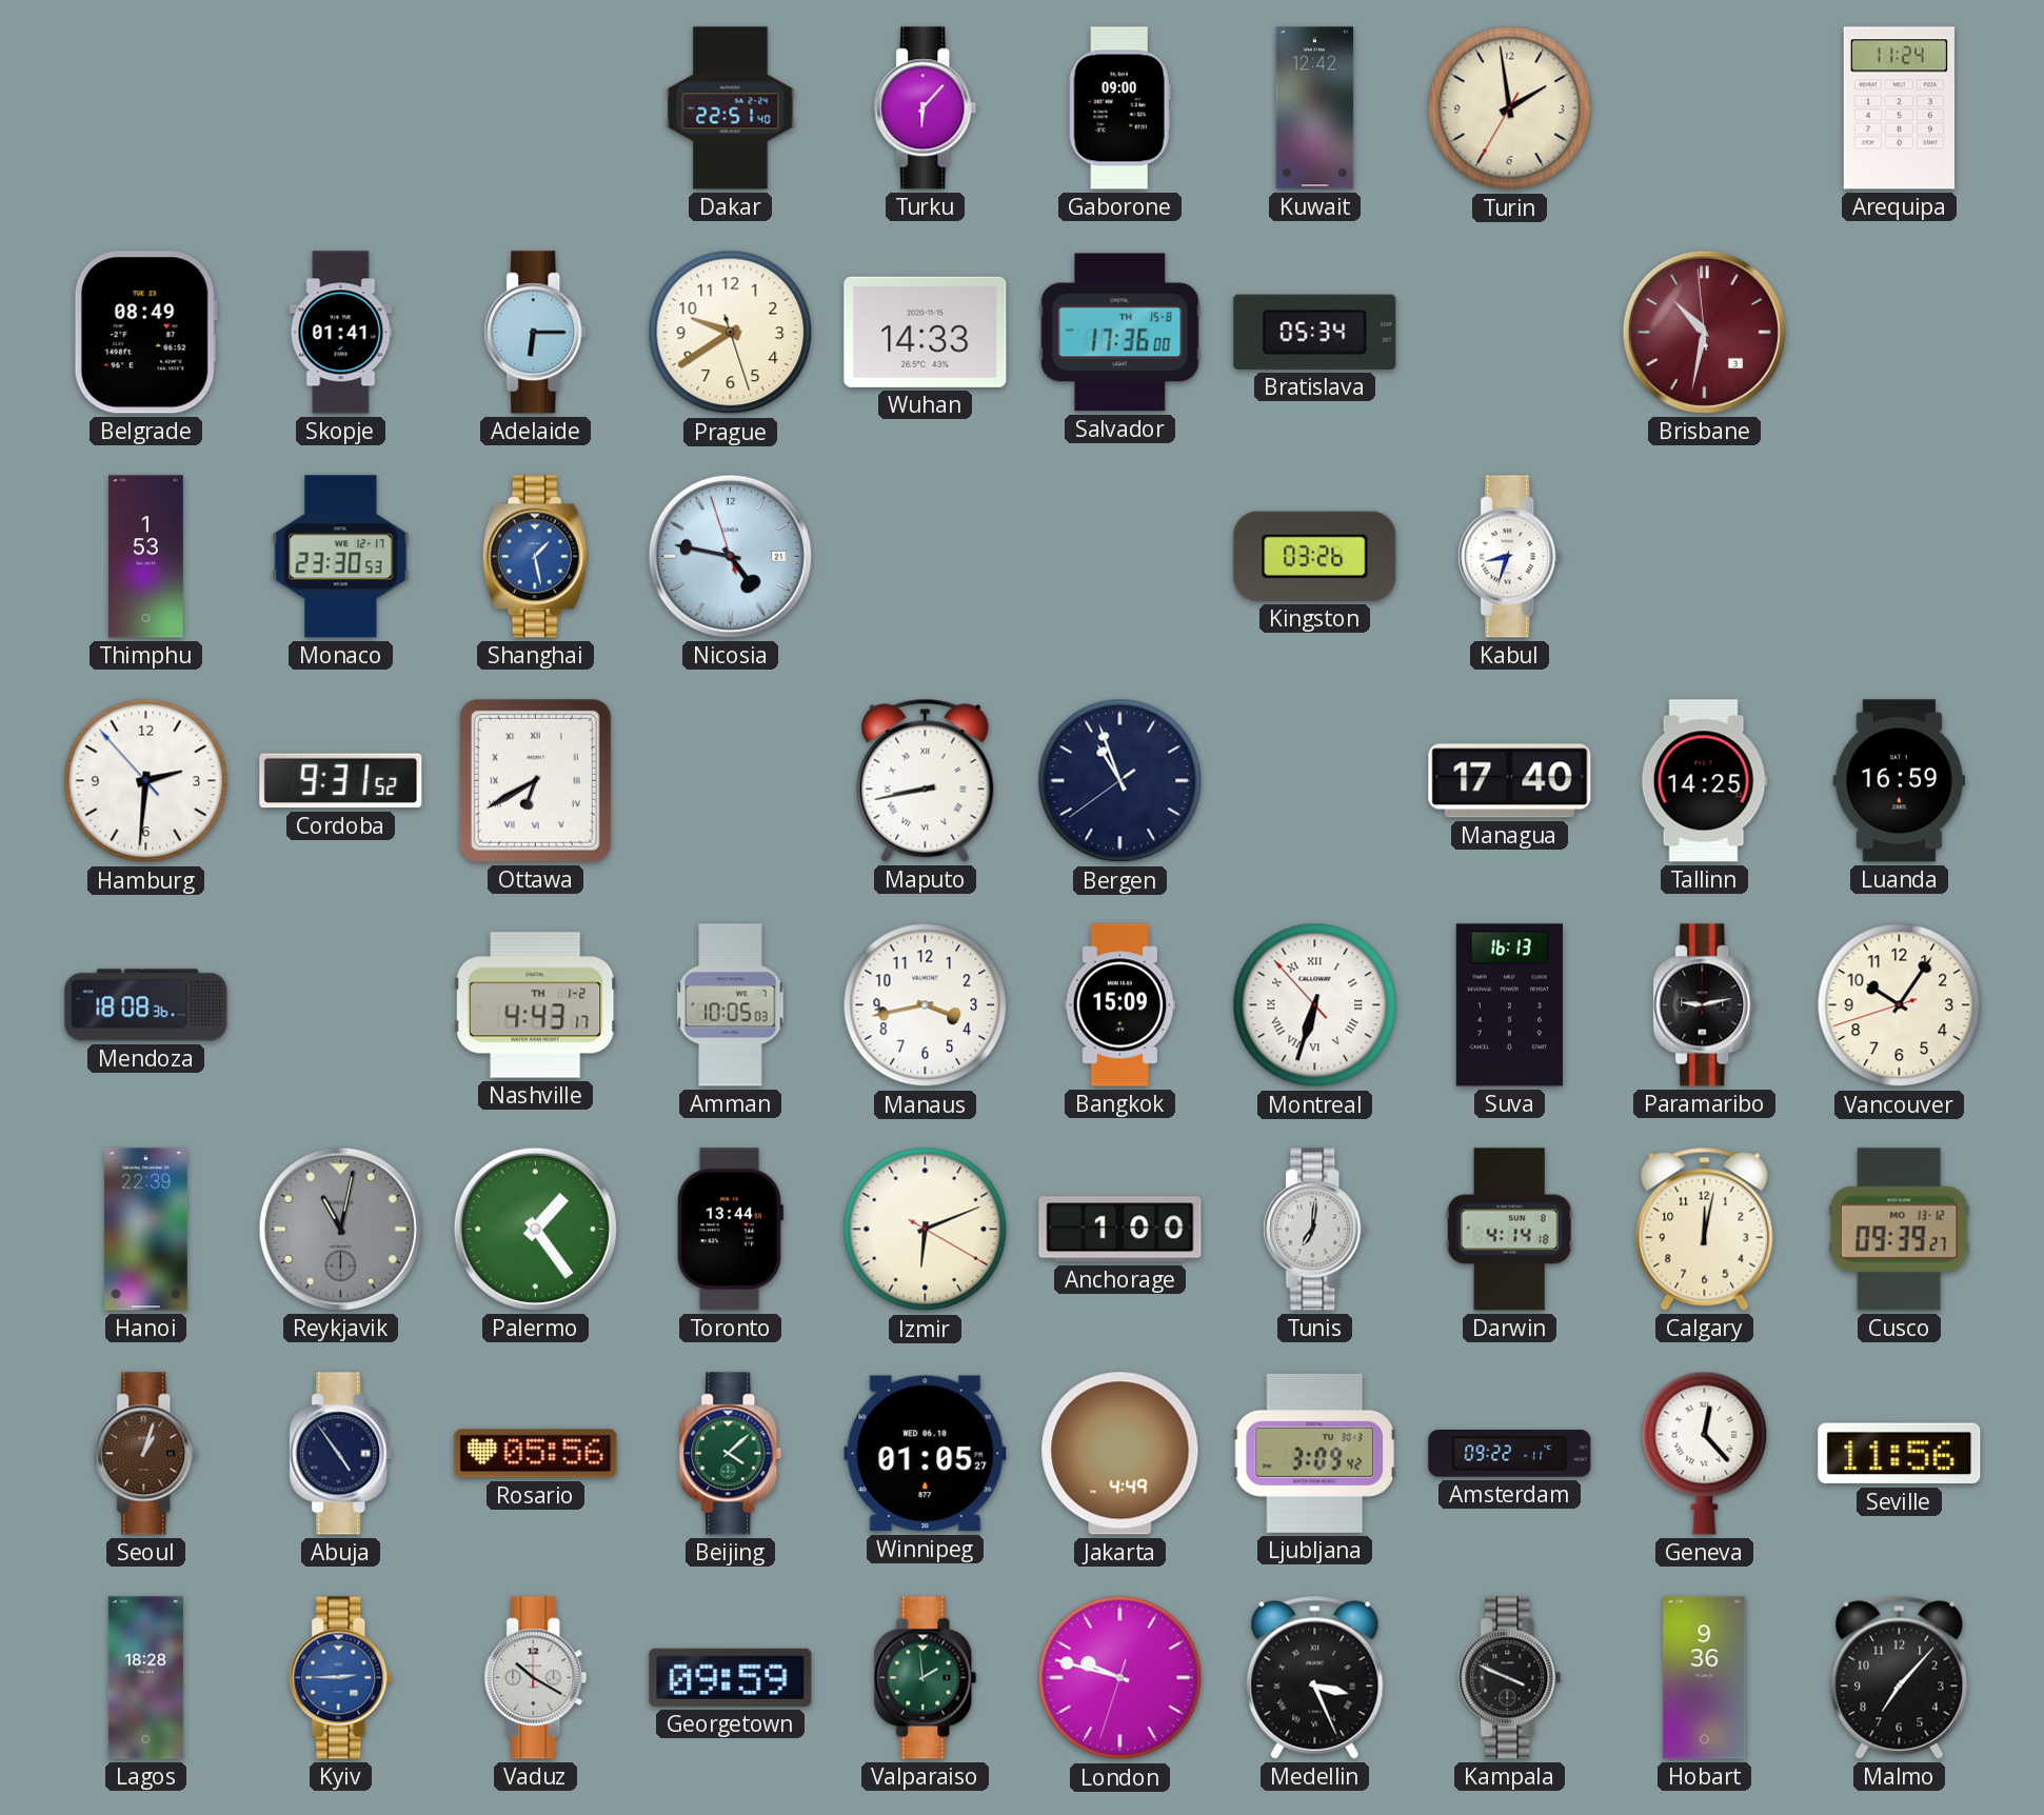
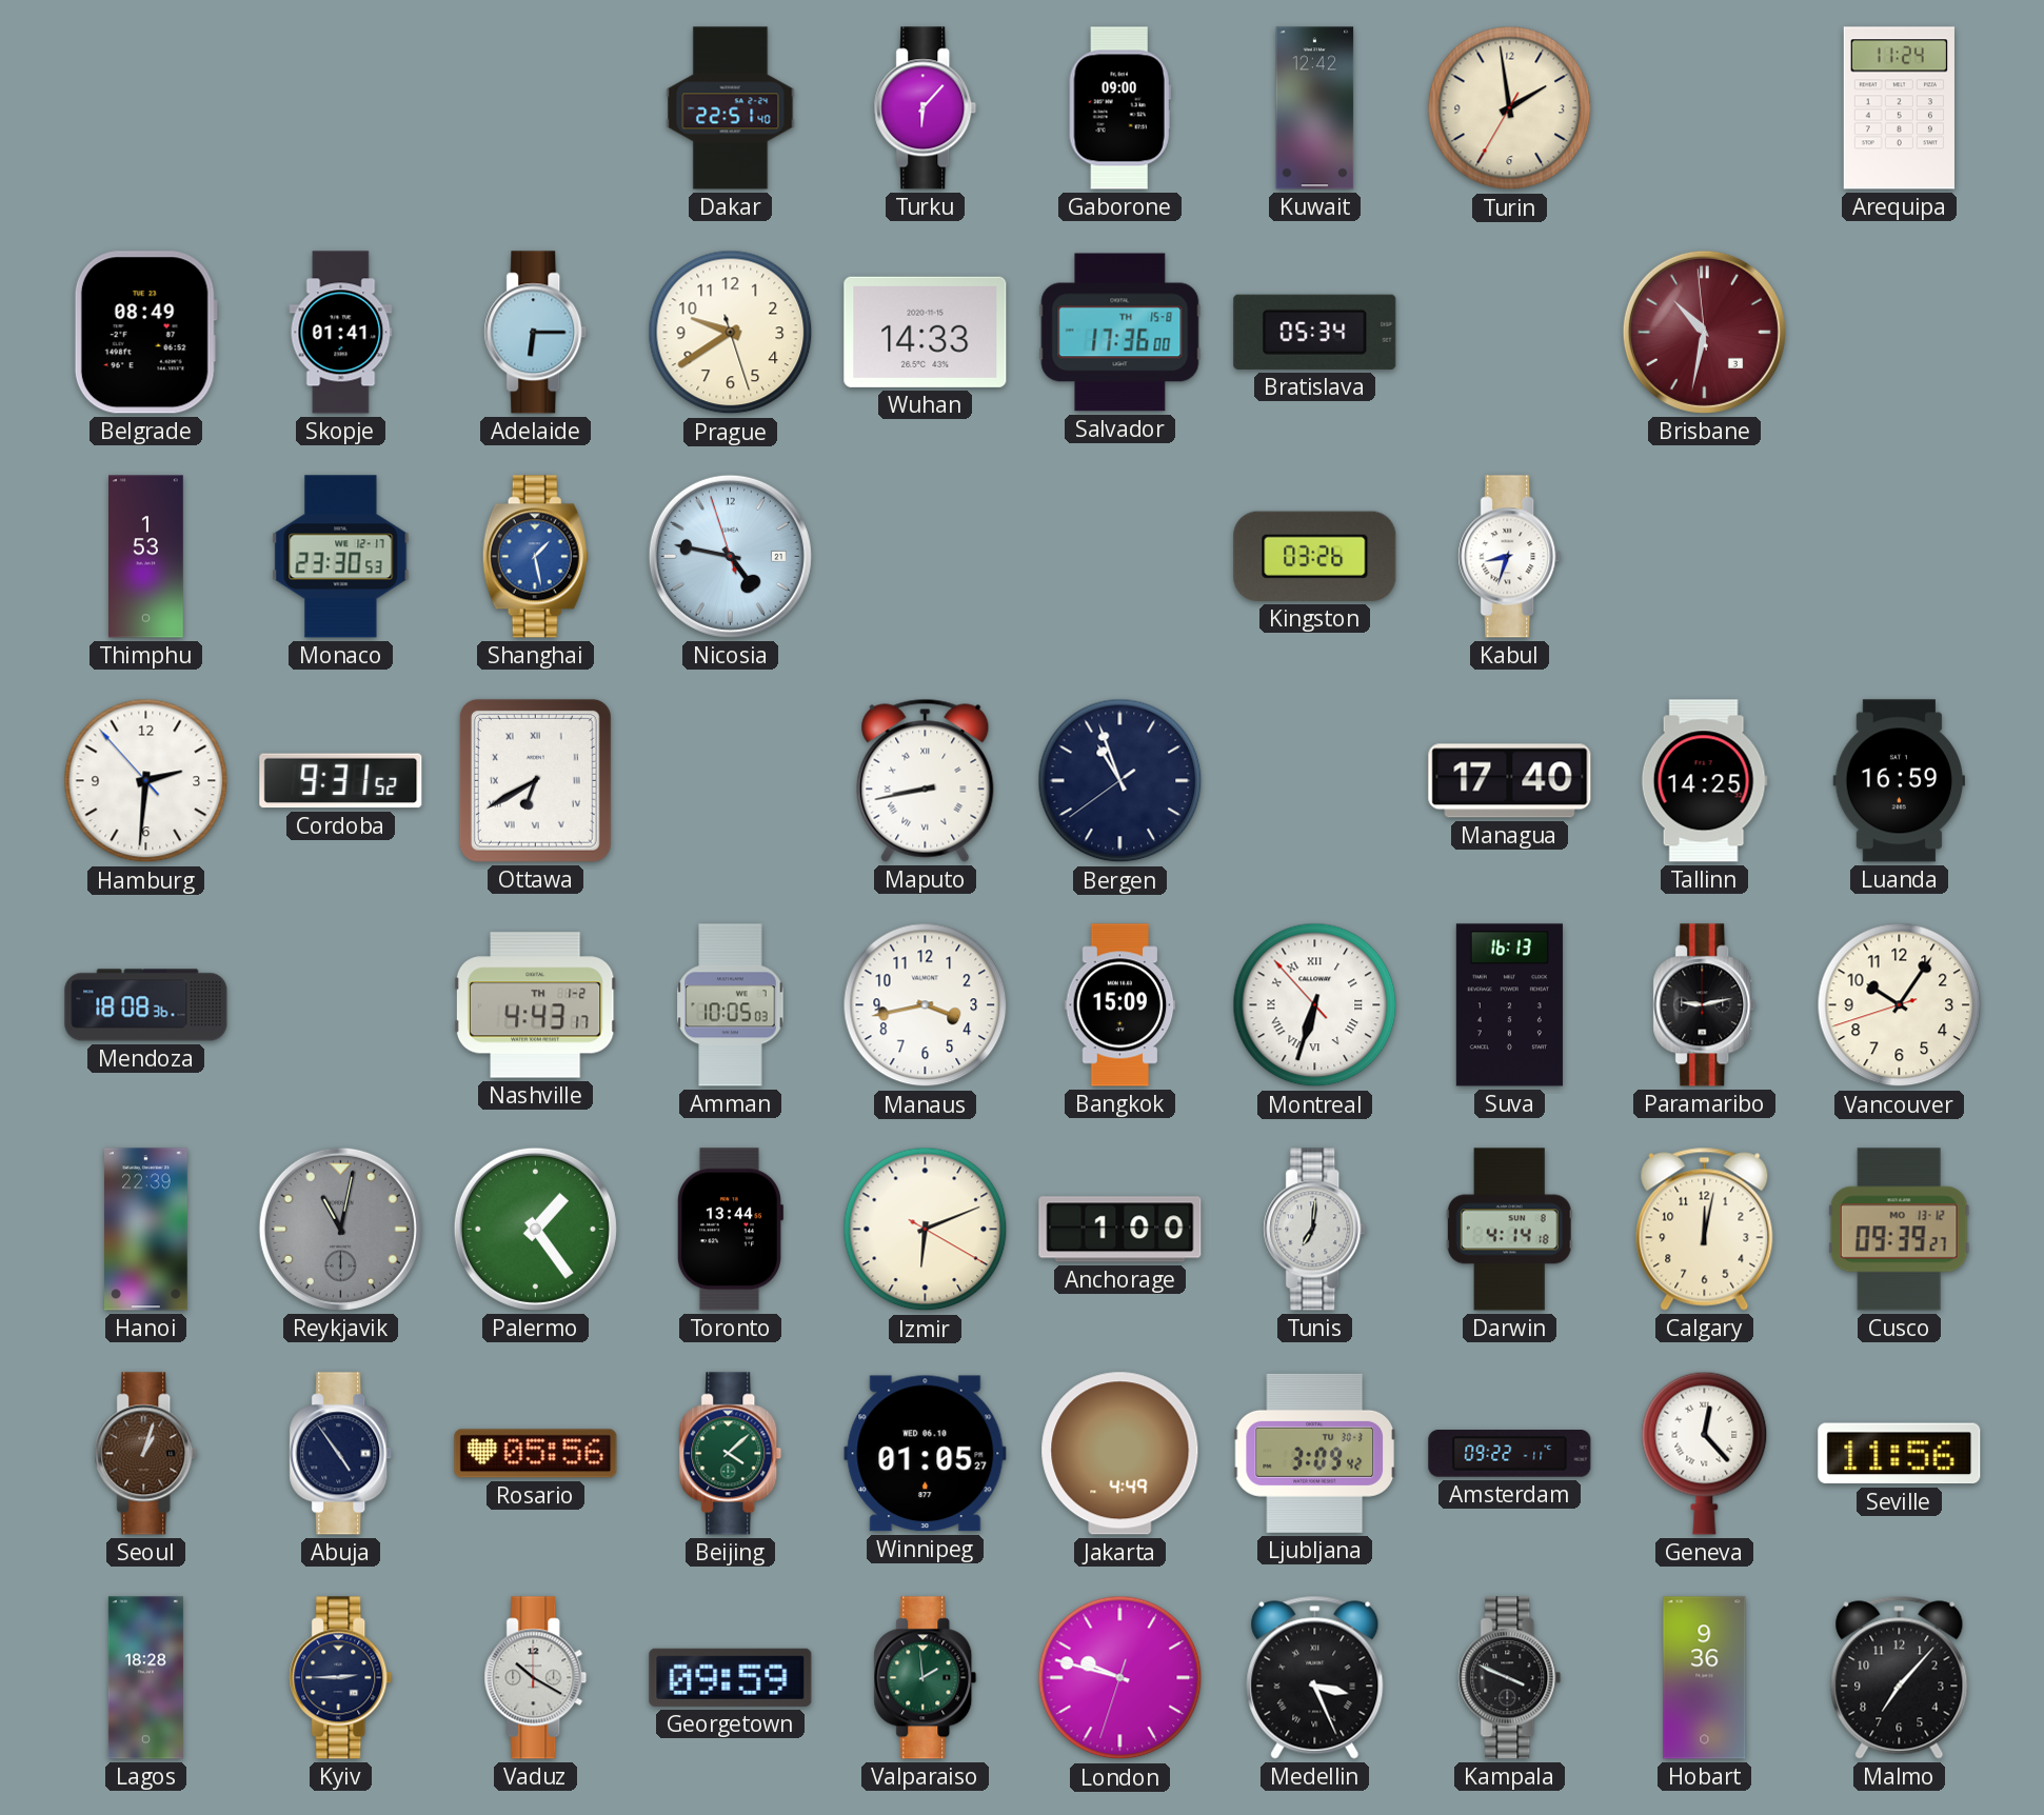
Kyiv dial: blue -> navy
